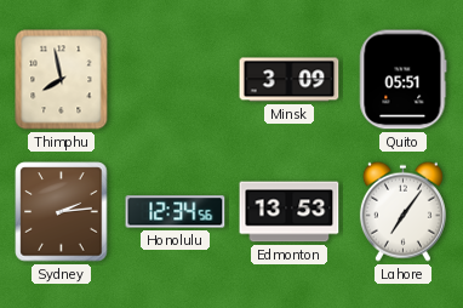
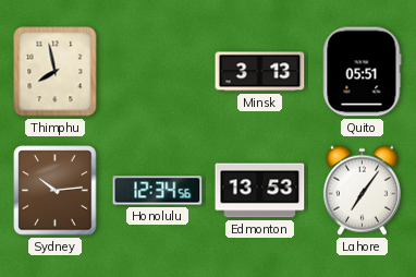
Minsk: 3:09 -> 3:13
Sydney: 2:14 -> 10:14
